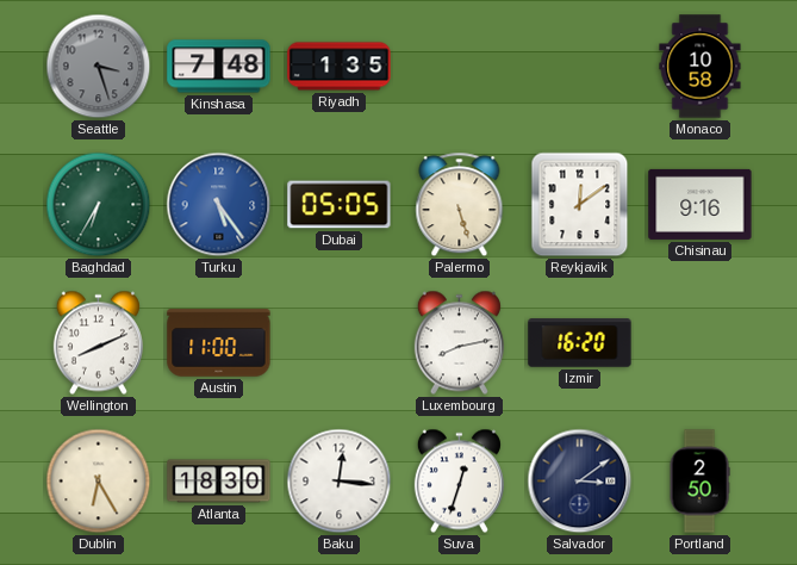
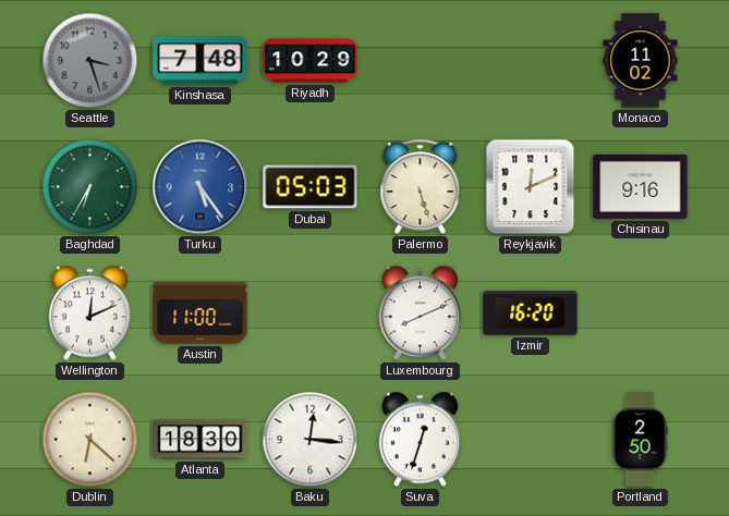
Riyadh: 1:35 -> 10:29
Monaco: 10:58 -> 11:02
Dubai: 05:05 -> 05:03
Reykjavik: 12:09 -> 12:11
Wellington: 8:11 -> 12:11
Luxembourg: 8:13 -> 8:11
Dublin: 6:25 -> 6:22
Salvador: 3:09 -> none
